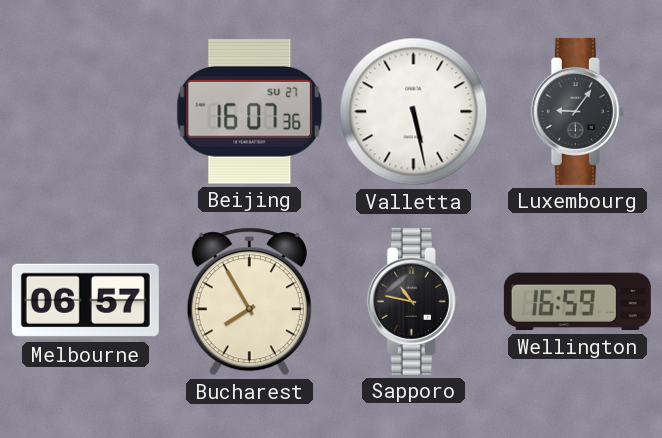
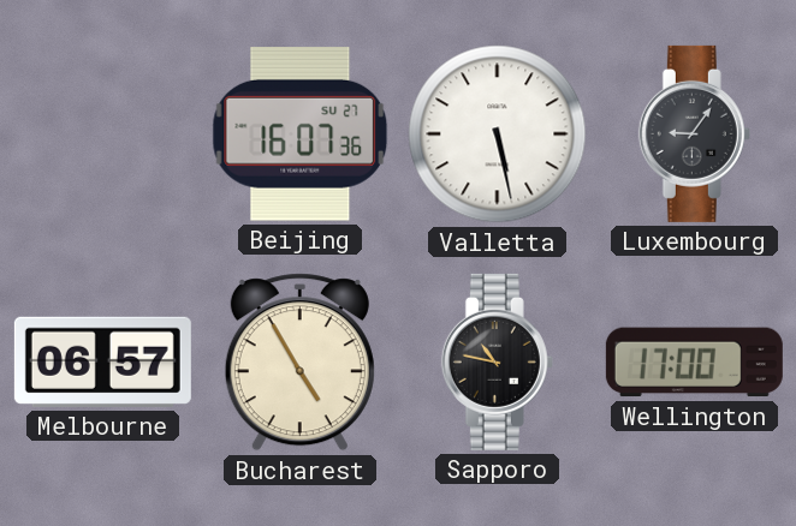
Bucharest: 7:55 -> 4:55
Wellington: 16:59 -> 17:00
